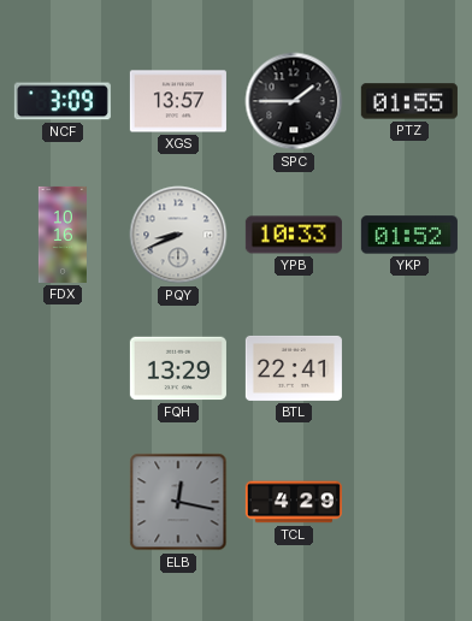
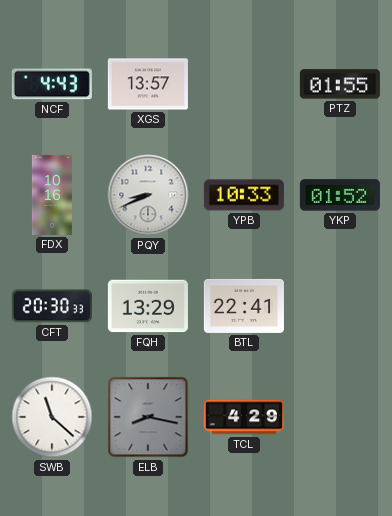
NCF: 3:09 -> 4:43
SPC: 1:45 -> none
CFT: none -> 20:30
SWB: none -> 11:22
ELB: 12:17 -> 8:17
